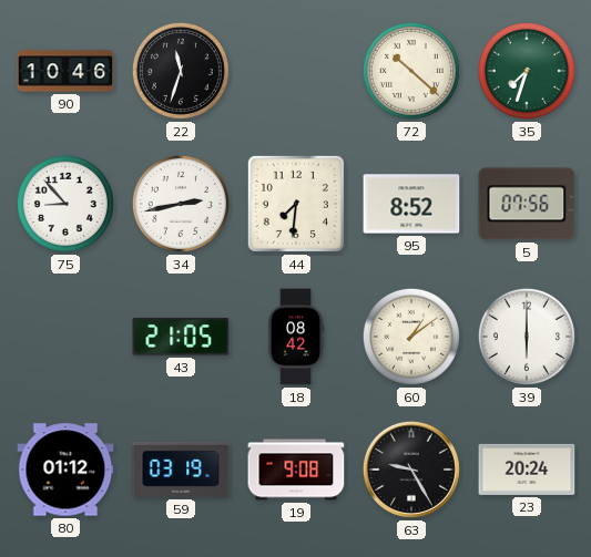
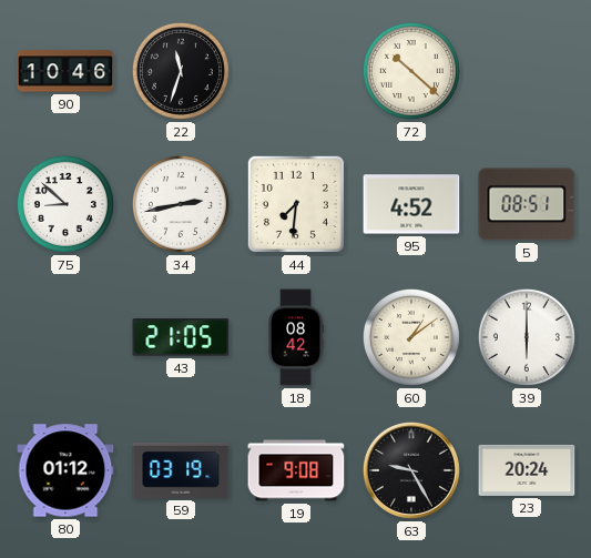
35: 7:33 -> none
75: 8:53 -> 8:52
95: 8:52 -> 4:52
5: 07:56 -> 08:51
